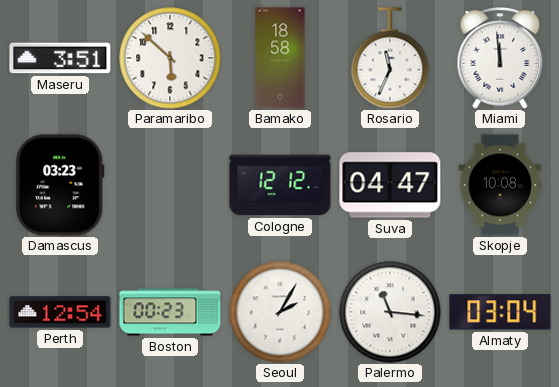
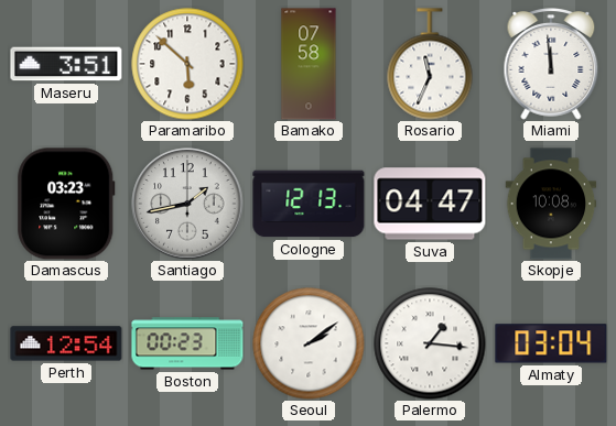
Bamako: 18:58 -> 07:58
Santiago: none -> 1:43
Cologne: 12:12 -> 12:13
Seoul: 2:05 -> 2:09
Palermo: 11:16 -> 1:16
